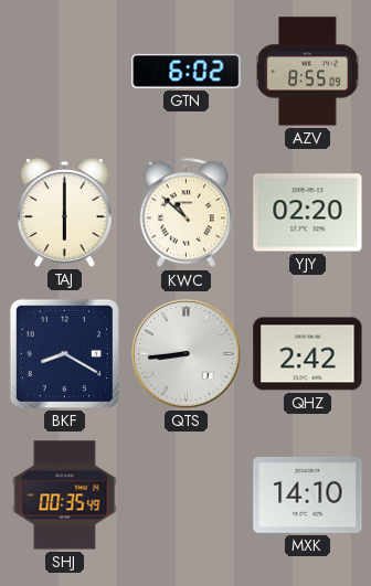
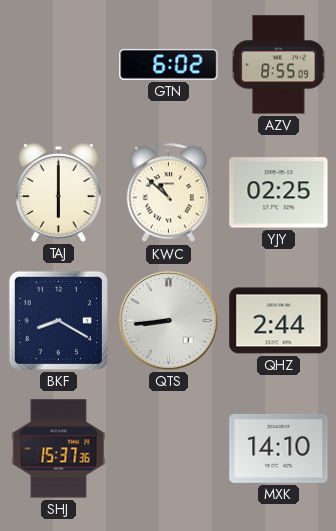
YJY: 02:20 -> 02:25
QHZ: 2:42 -> 2:44
SHJ: 00:35 -> 15:37
